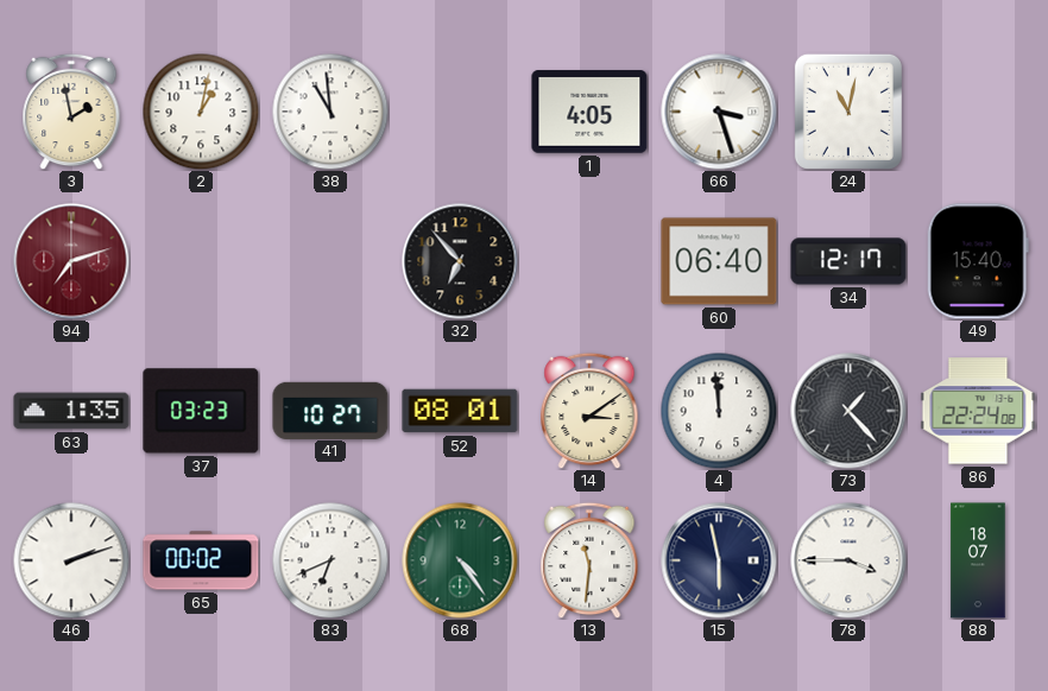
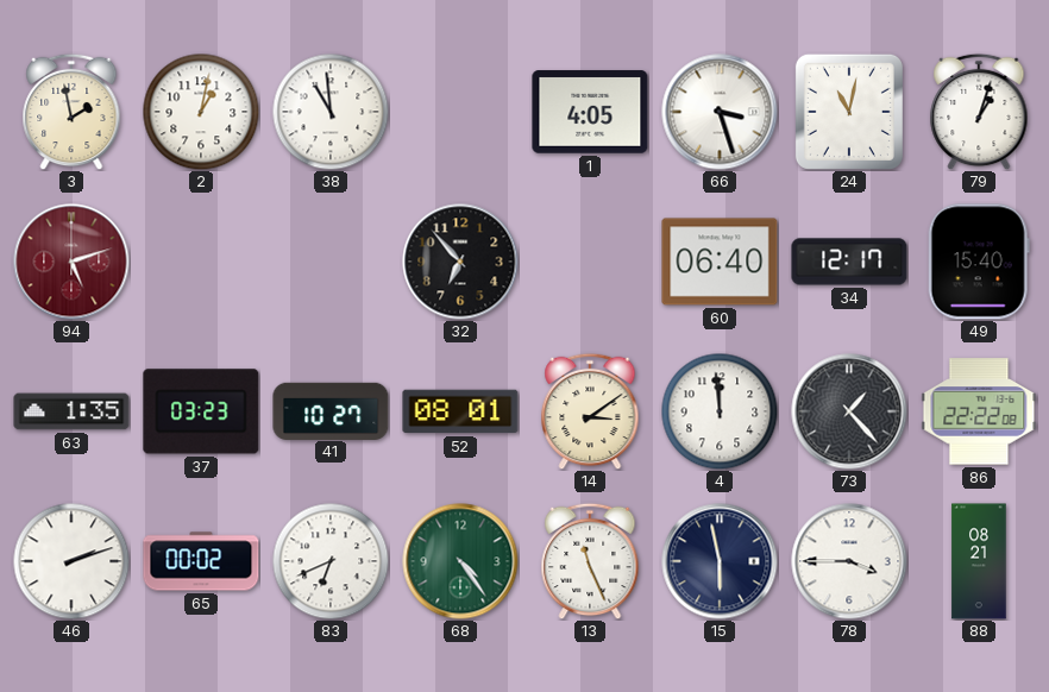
79: none -> 1:03
94: 7:12 -> 5:12
86: 22:24 -> 22:22
13: 11:31 -> 11:26
88: 18:07 -> 08:21
